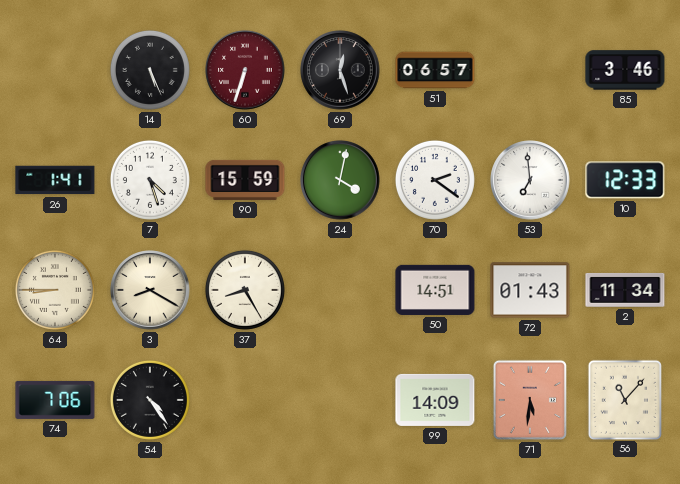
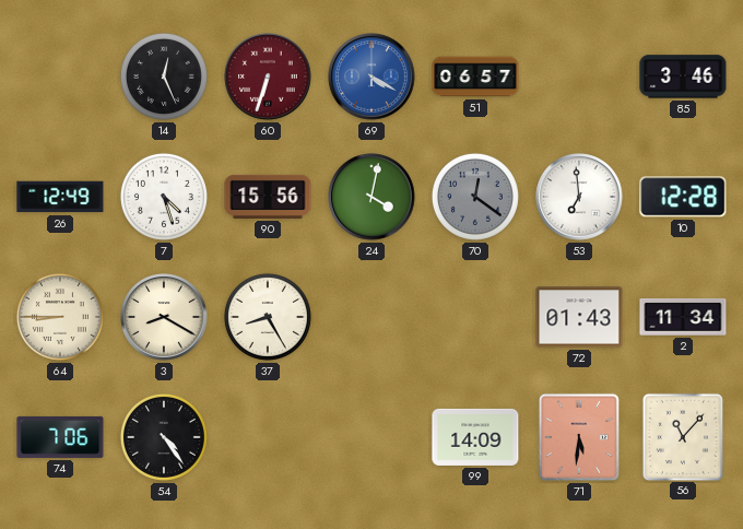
14: 5:26 -> 12:26
69: 12:27 -> 4:20
69 dial: black -> blue
26: 1:41 -> 12:49
90: 15:59 -> 15:56
70: 2:21 -> 12:21
70 dial: white -> grey
10: 12:33 -> 12:28
50: 14:51 -> none
